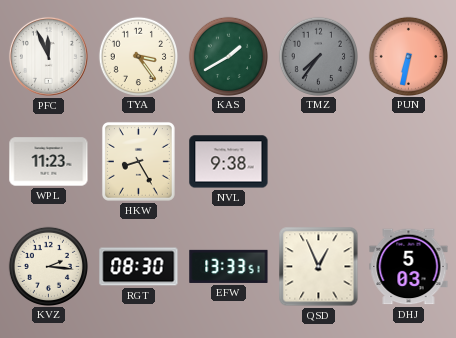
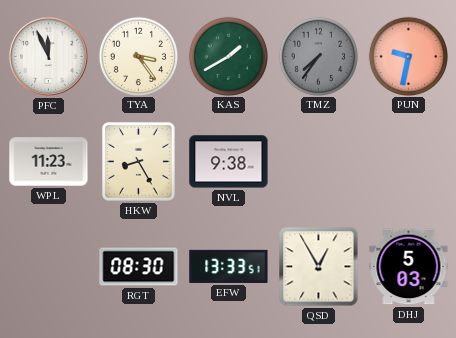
PUN: 6:32 -> 9:32
KVZ: 2:16 -> none
QSD: 12:56 -> 12:55
